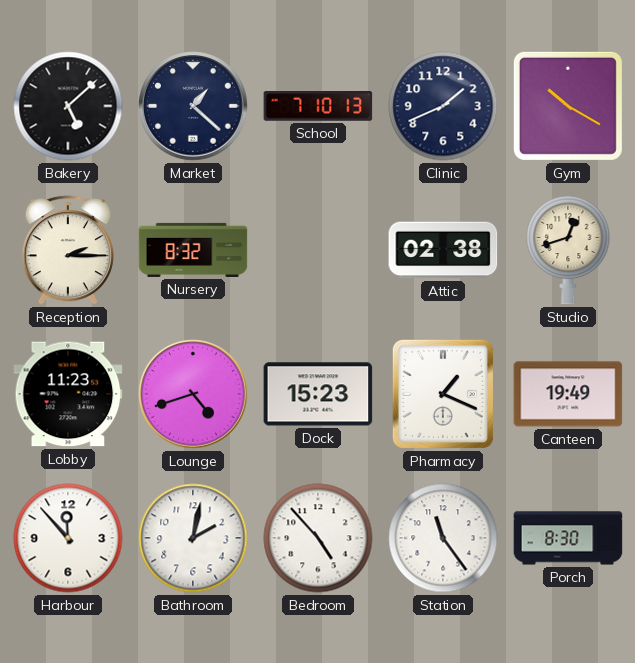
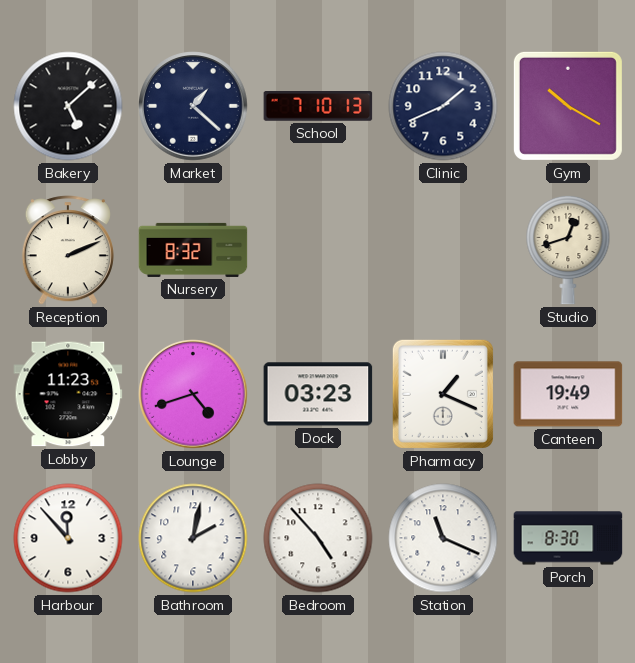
Reception: 2:15 -> 2:11
Attic: 02:38 -> none
Dock: 15:23 -> 03:23
Station: 11:24 -> 11:19
